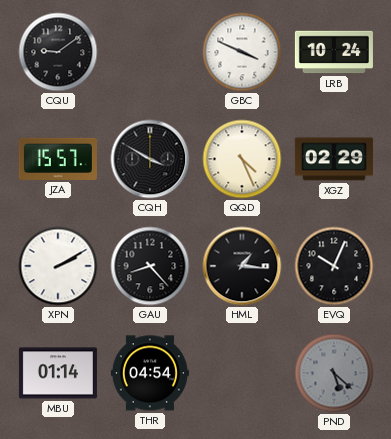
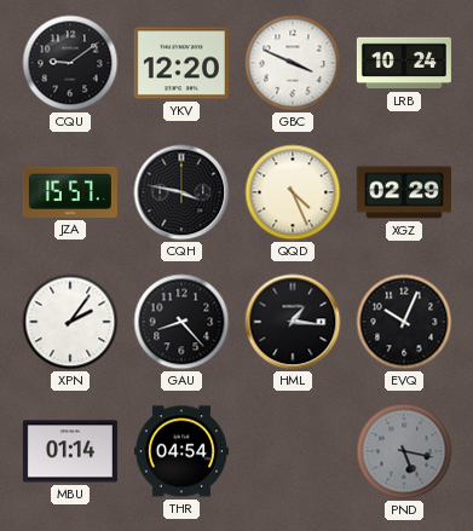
YKV: none -> 12:20
CQH: 3:50 -> 3:47
XPN: 2:10 -> 2:06
PND: 5:22 -> 5:17
